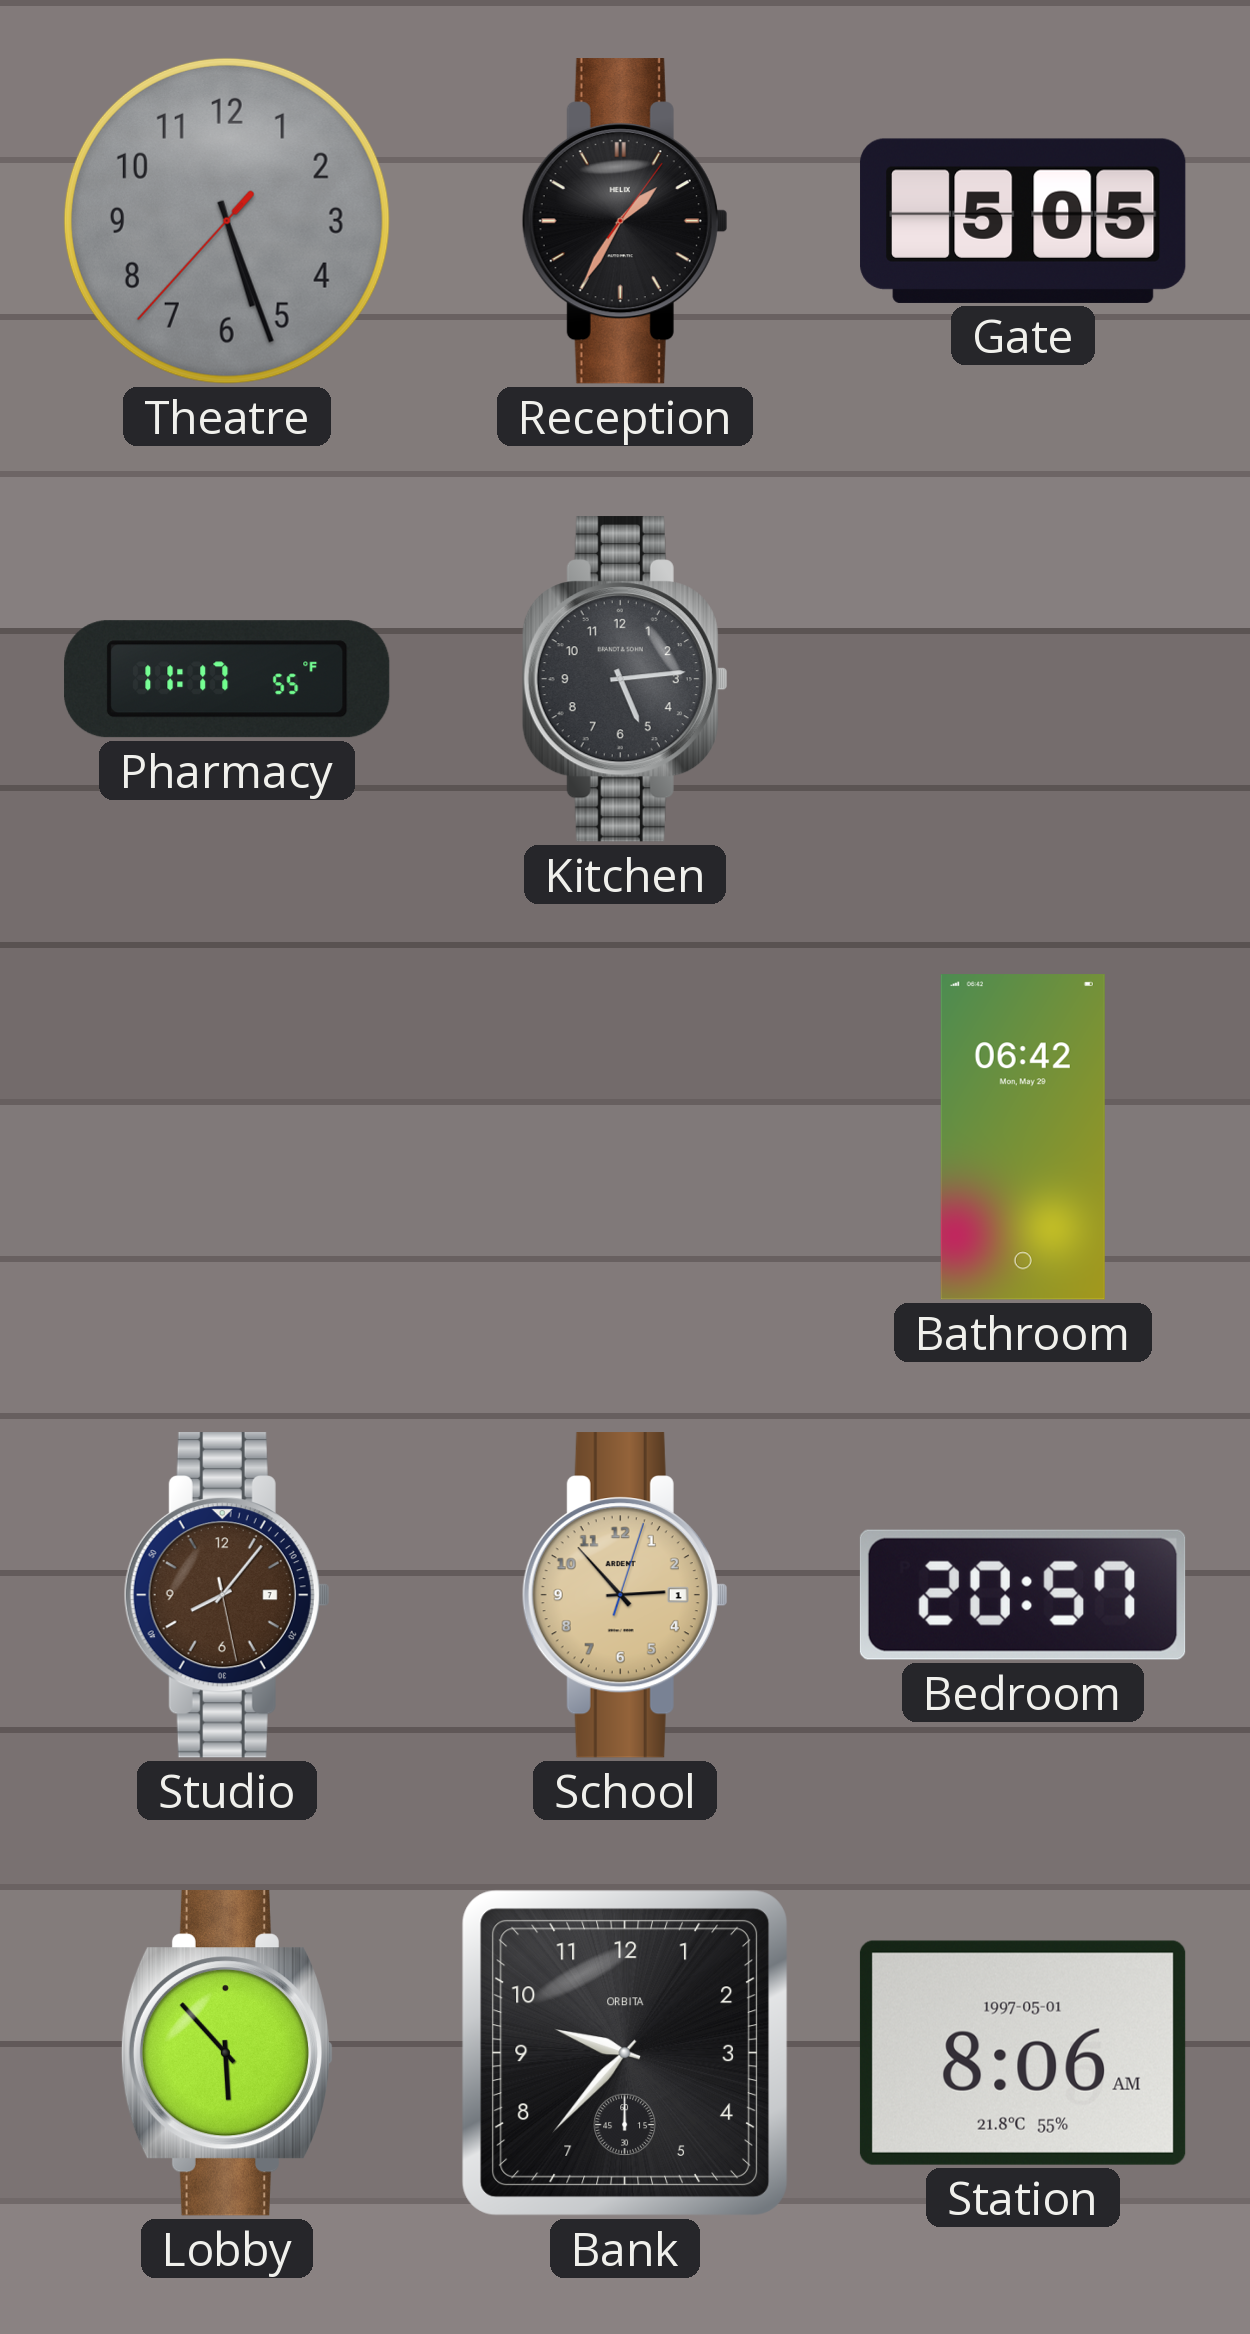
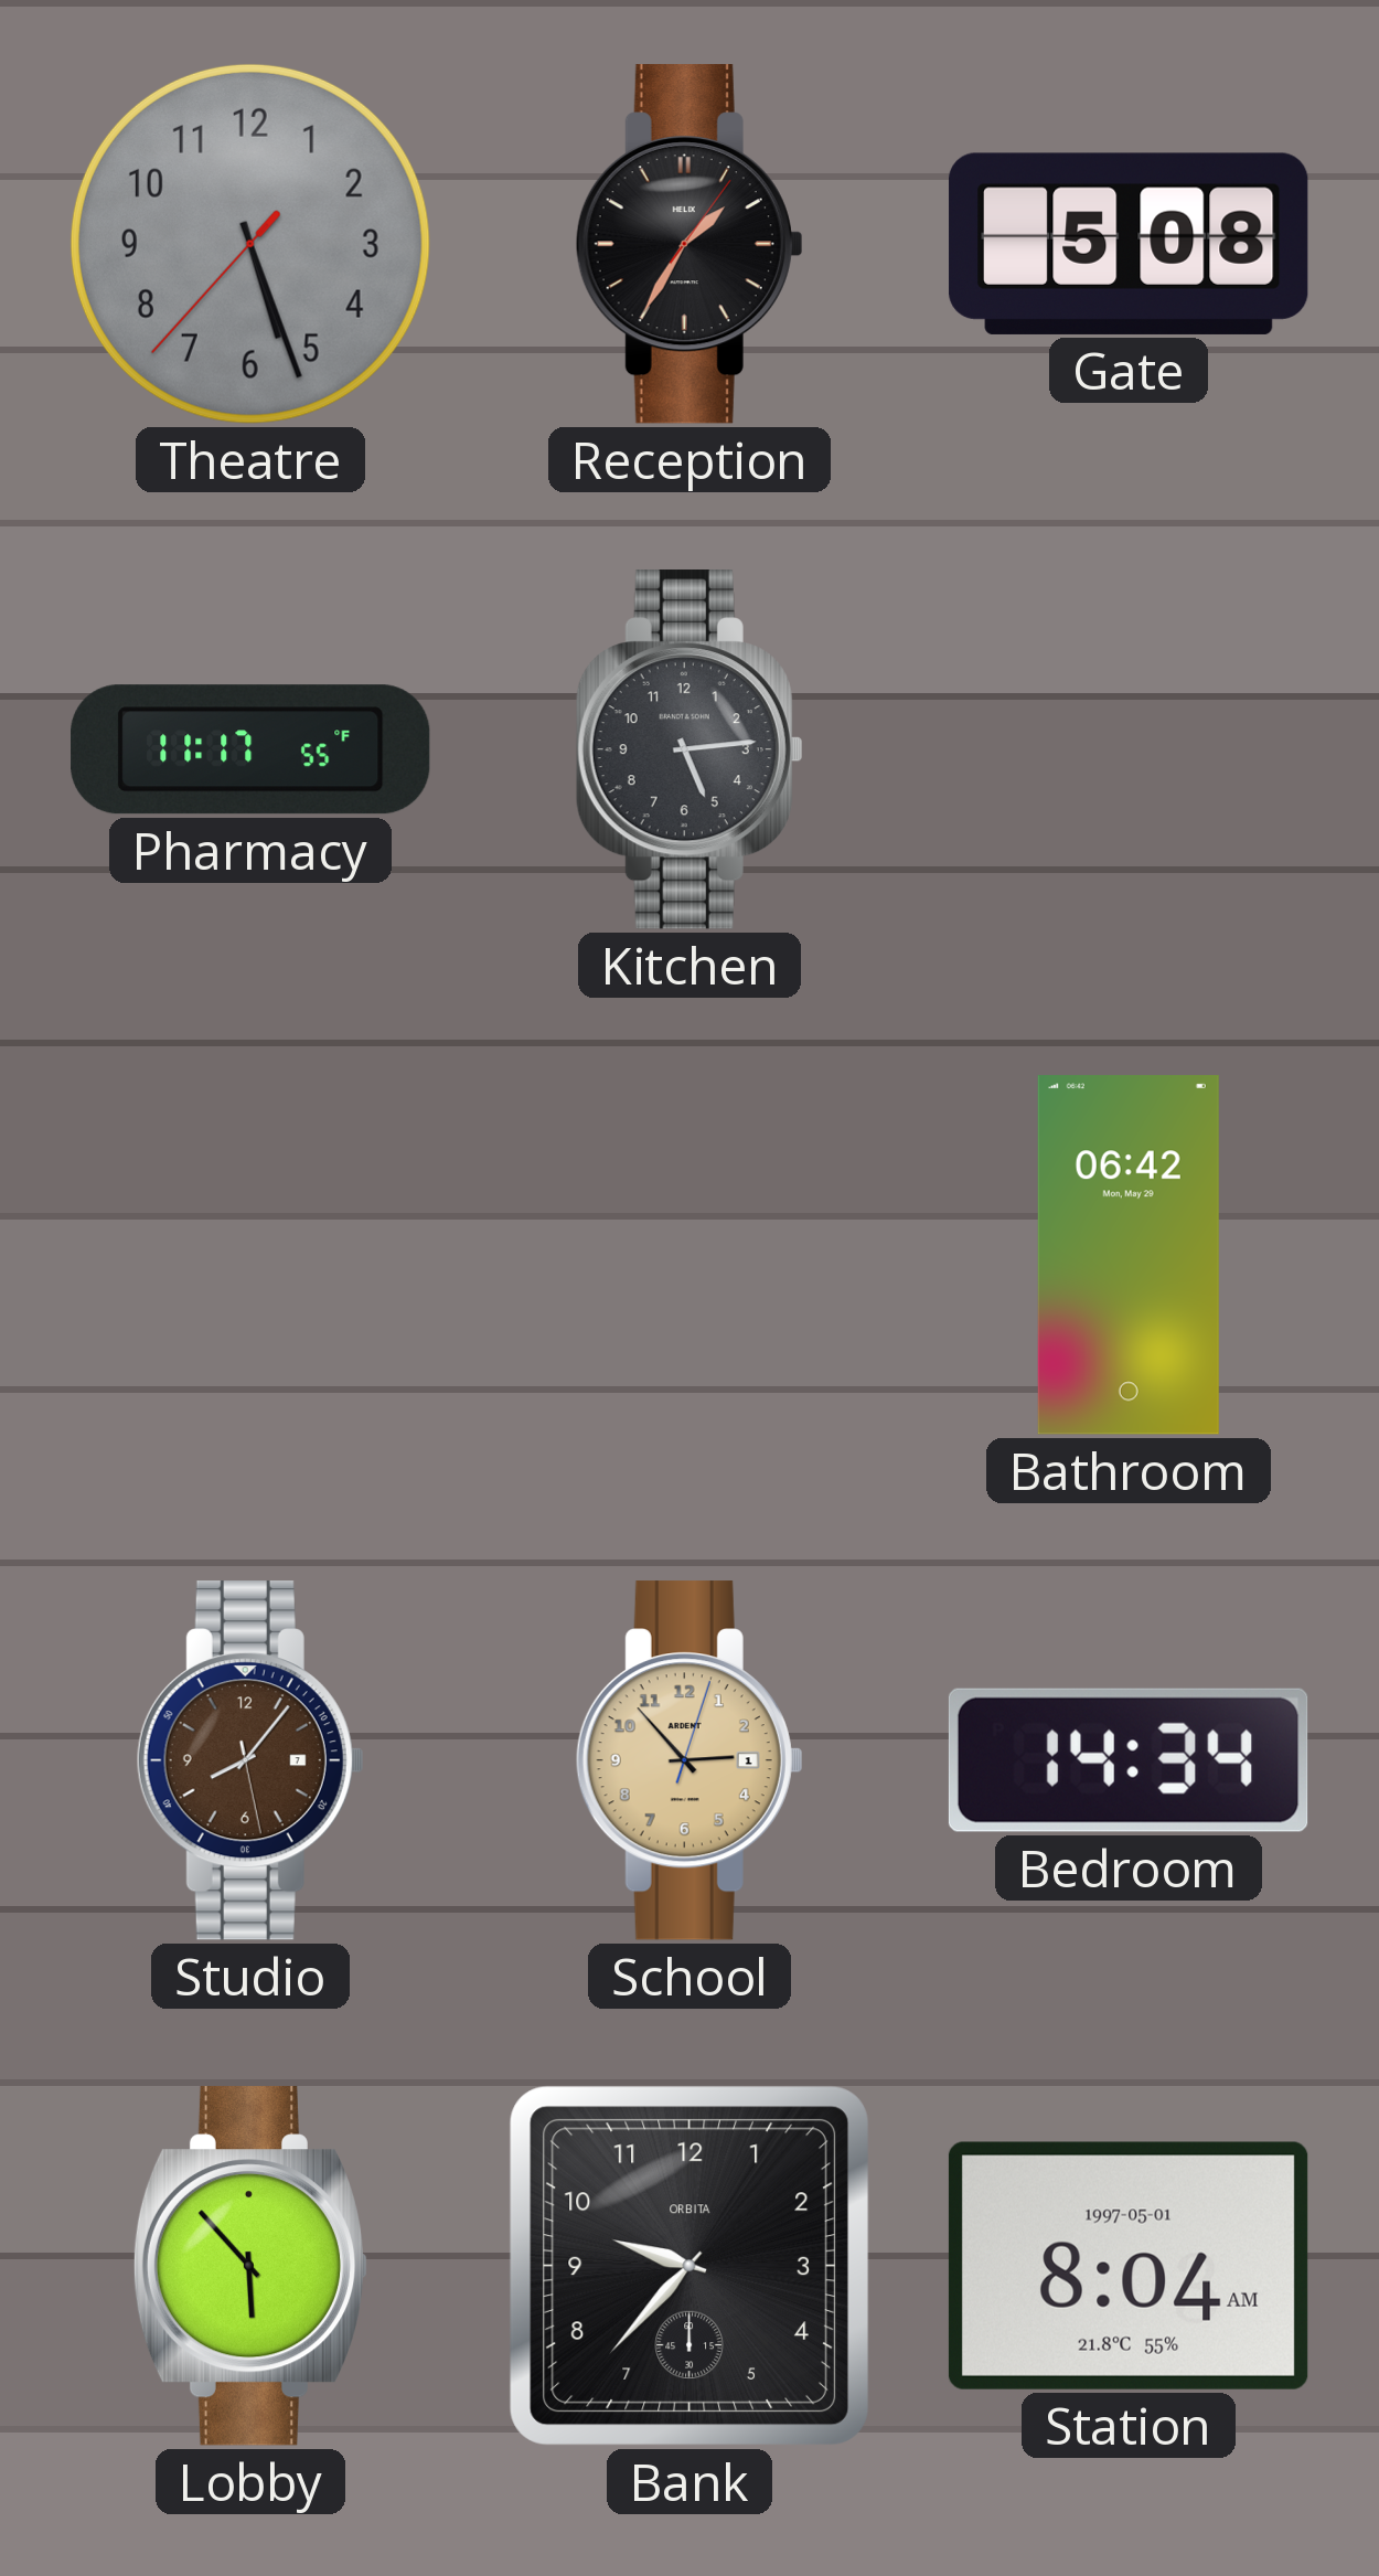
Gate: 5:05 -> 5:08
Bedroom: 20:57 -> 14:34
Station: 8:06 -> 8:04
